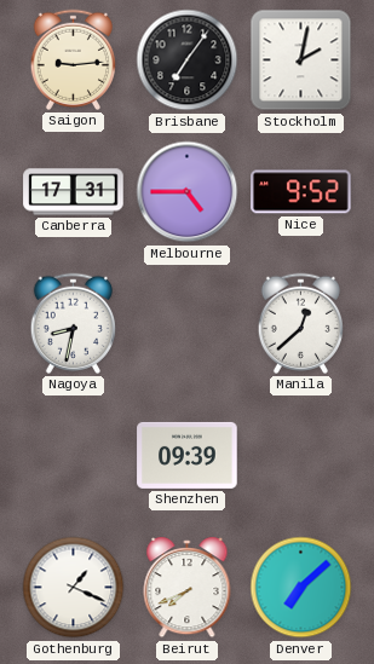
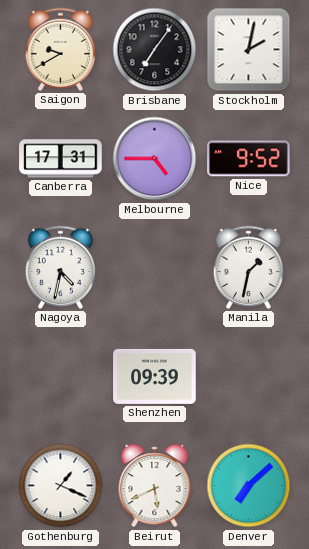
Saigon: 9:14 -> 9:40
Nagoya: 8:32 -> 4:32
Manila: 12:38 -> 1:32
Beirut: 7:41 -> 5:41
